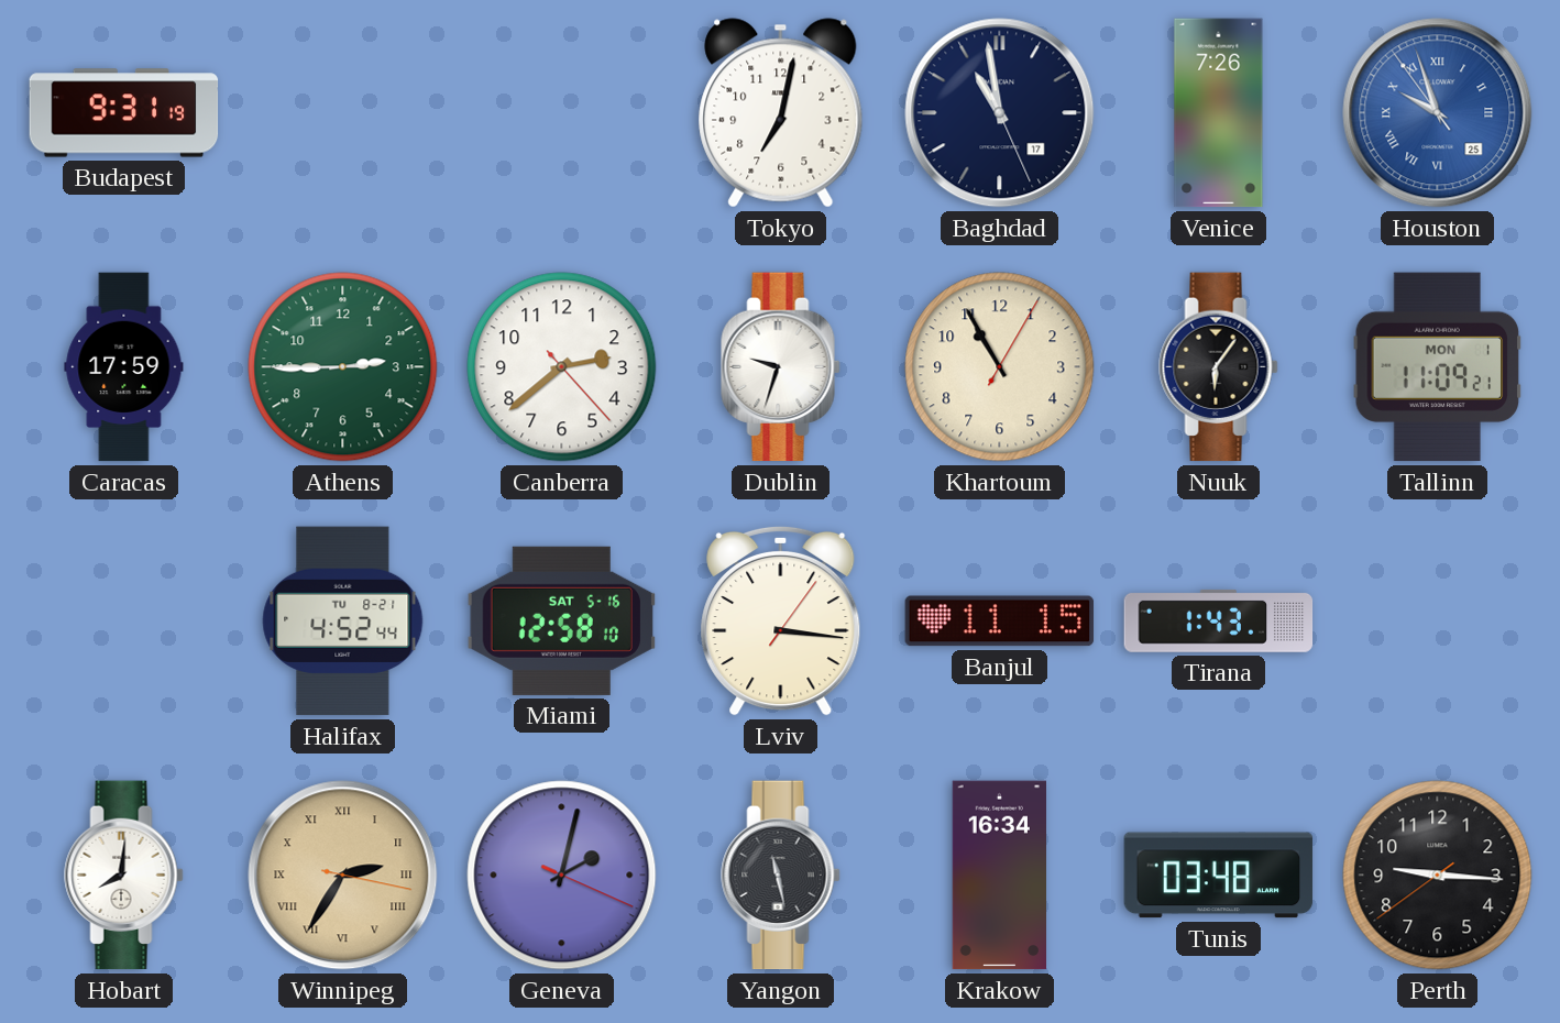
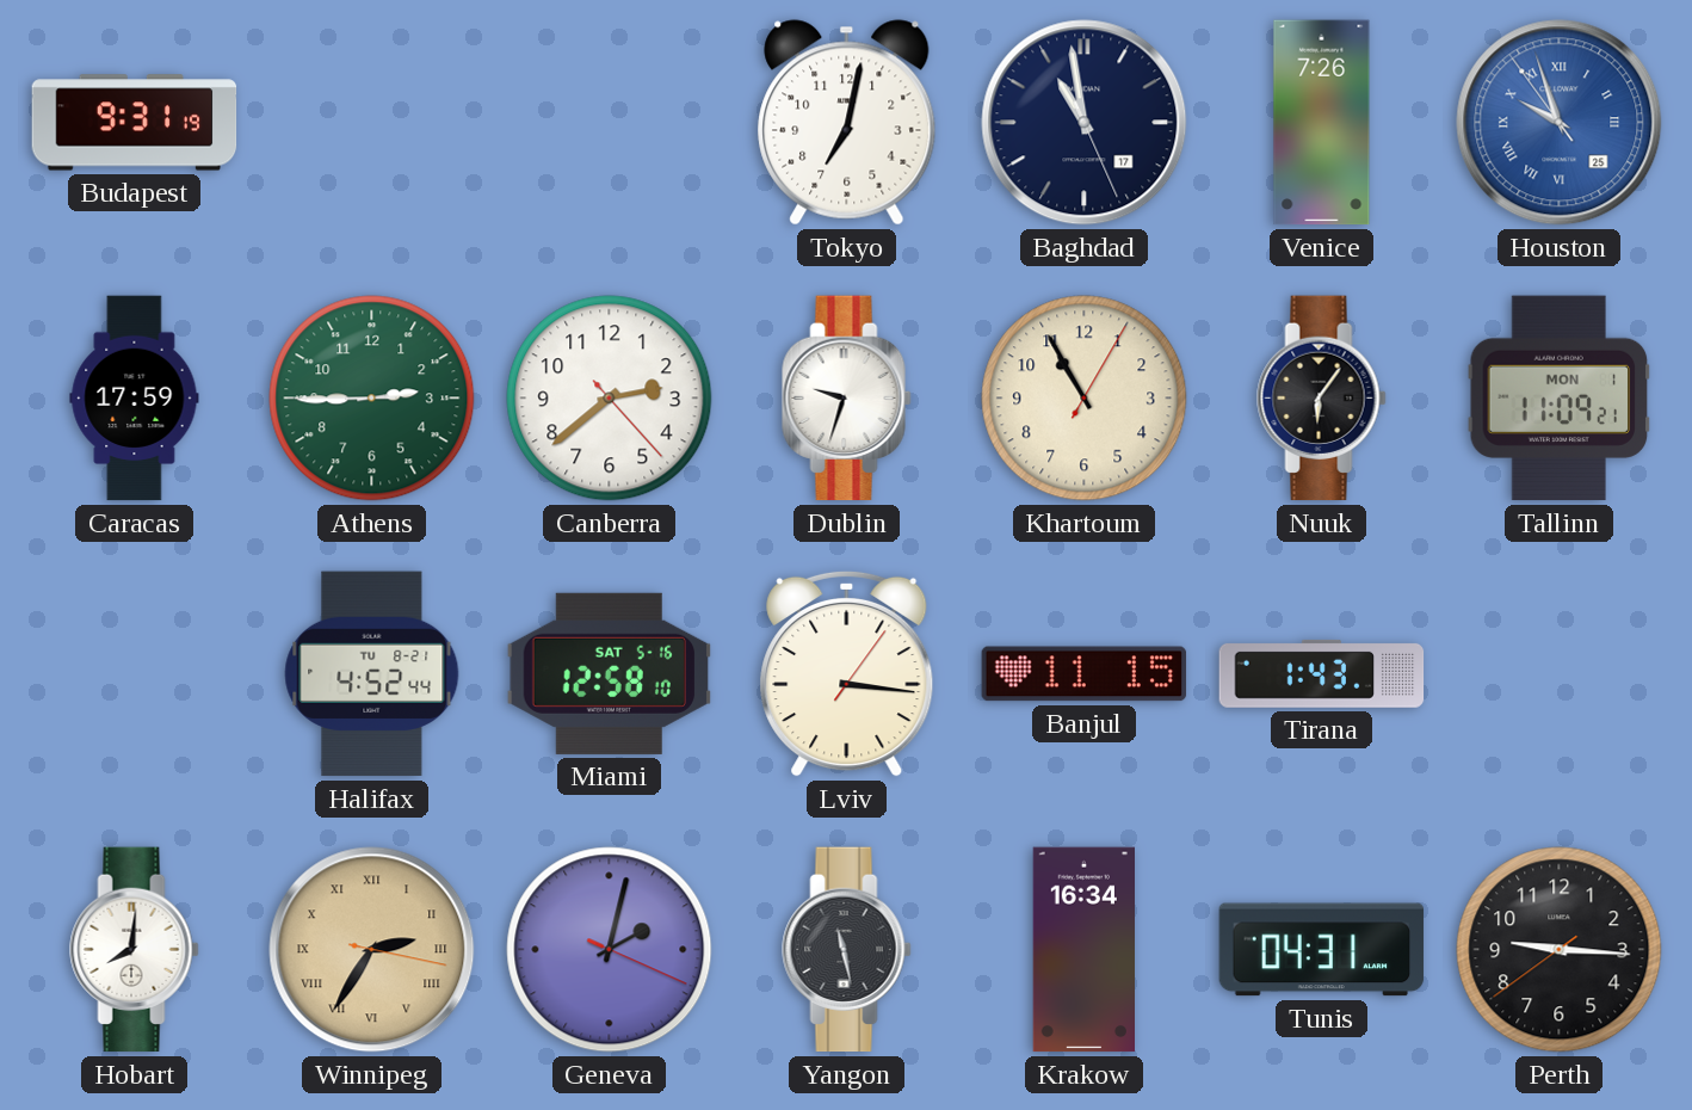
Tunis: 03:48 -> 04:31
